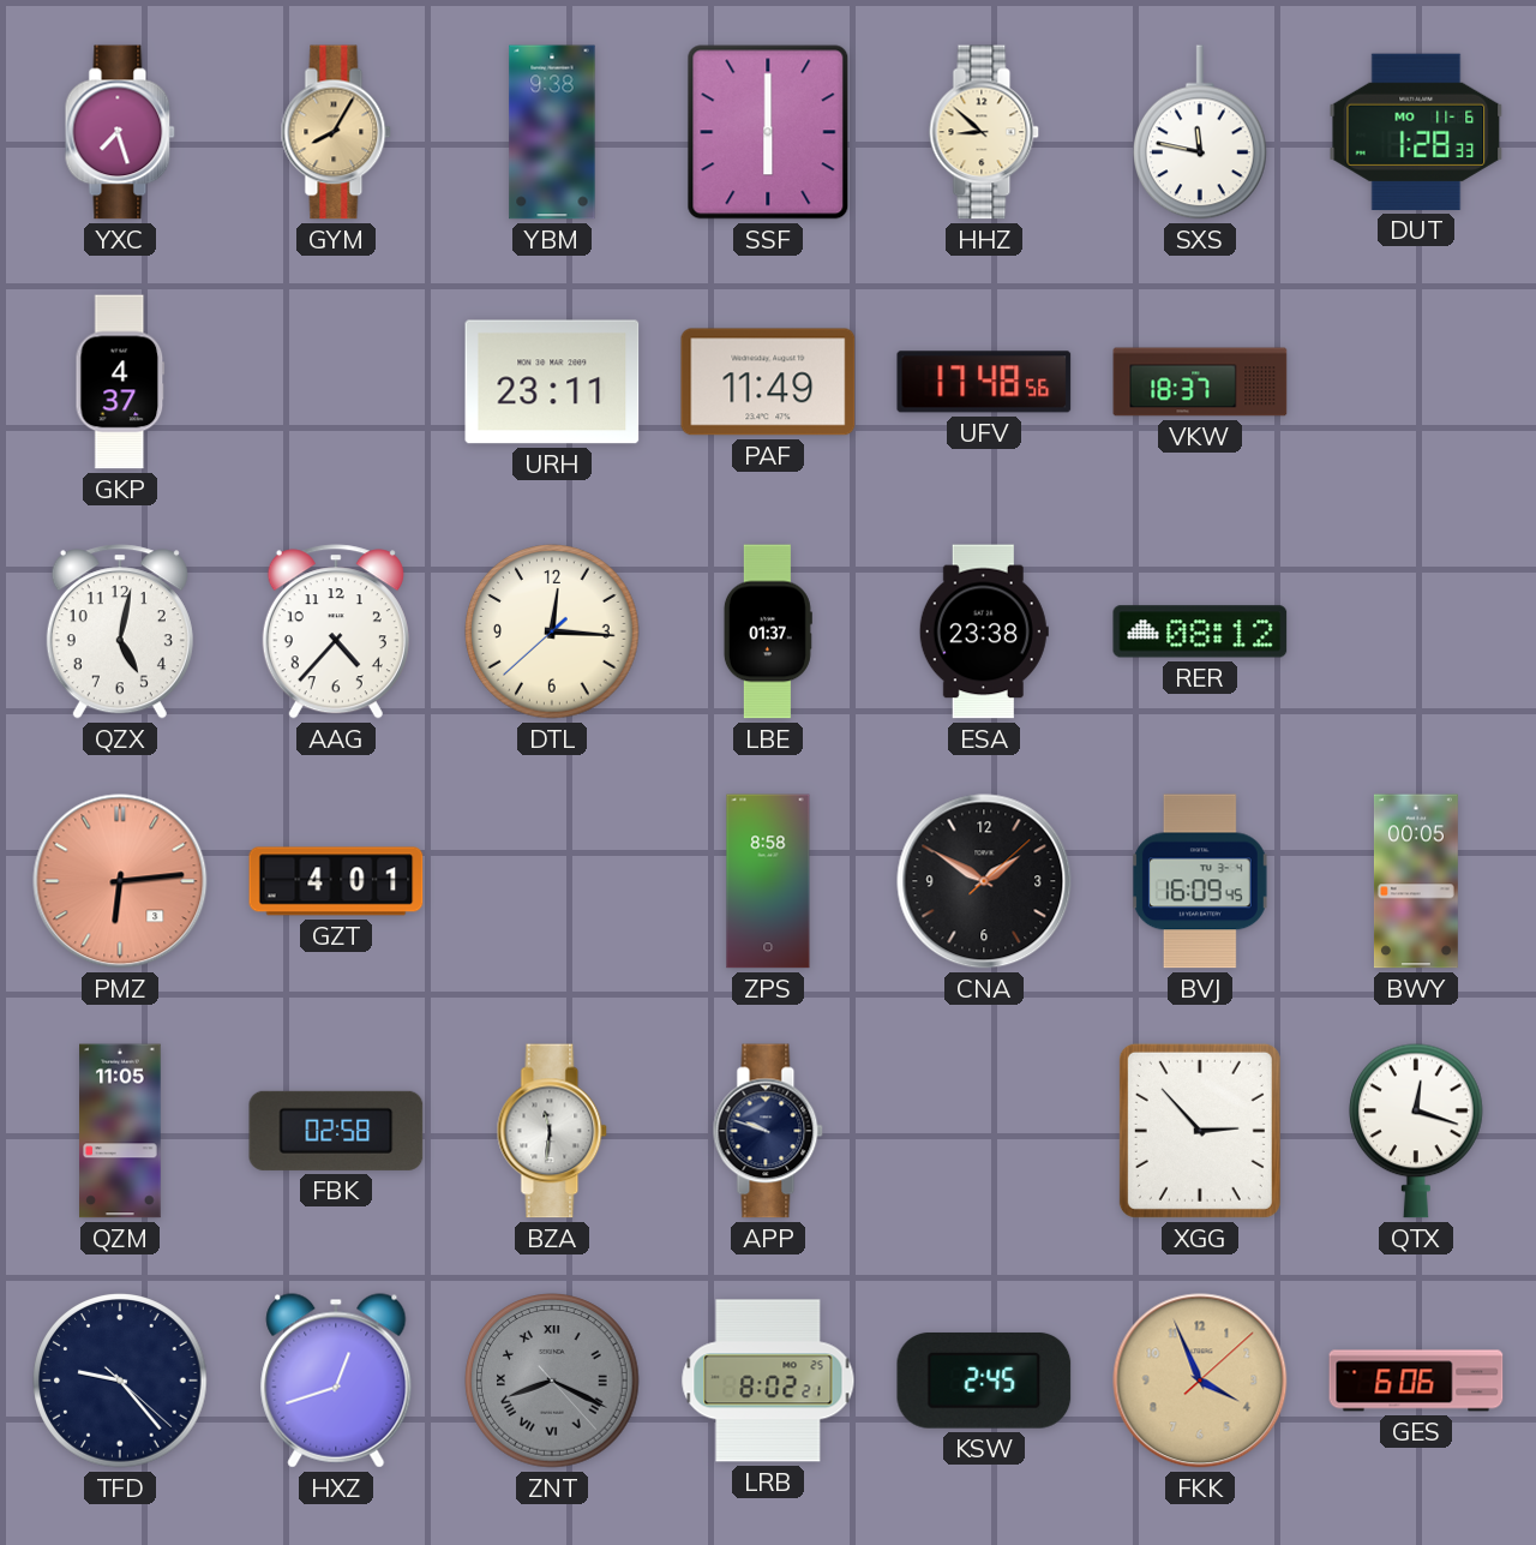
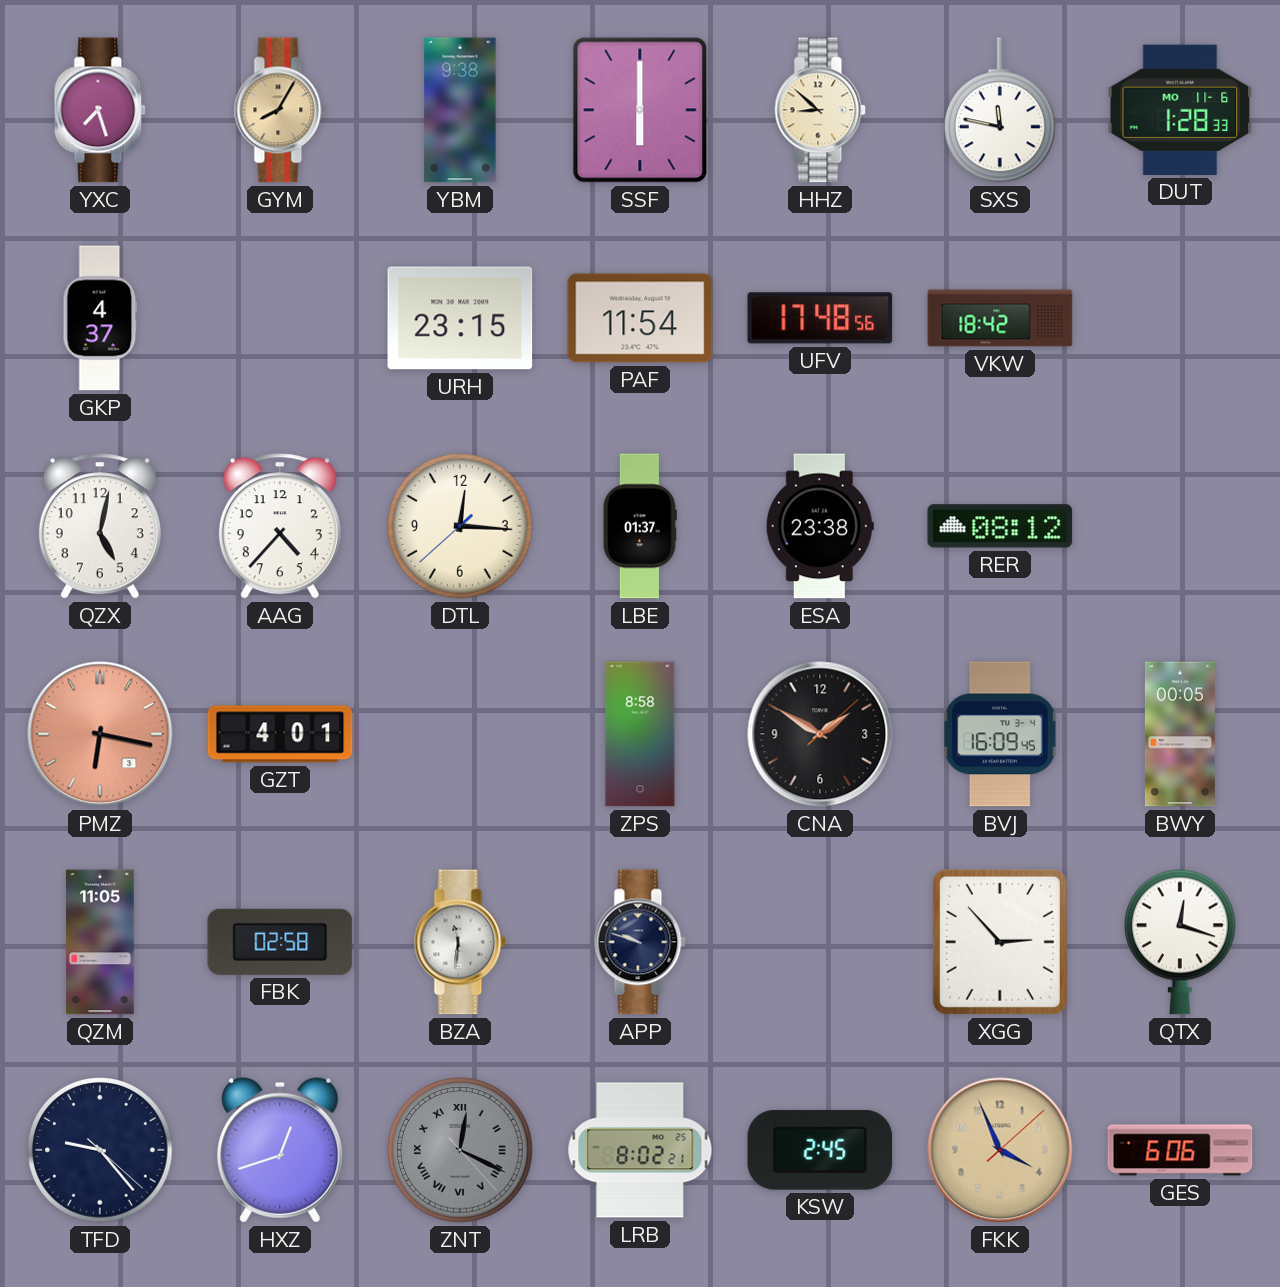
URH: 23:11 -> 23:15
PAF: 11:49 -> 11:54
VKW: 18:37 -> 18:42
PMZ: 6:14 -> 6:17
ZNT: 8:19 -> 12:19
